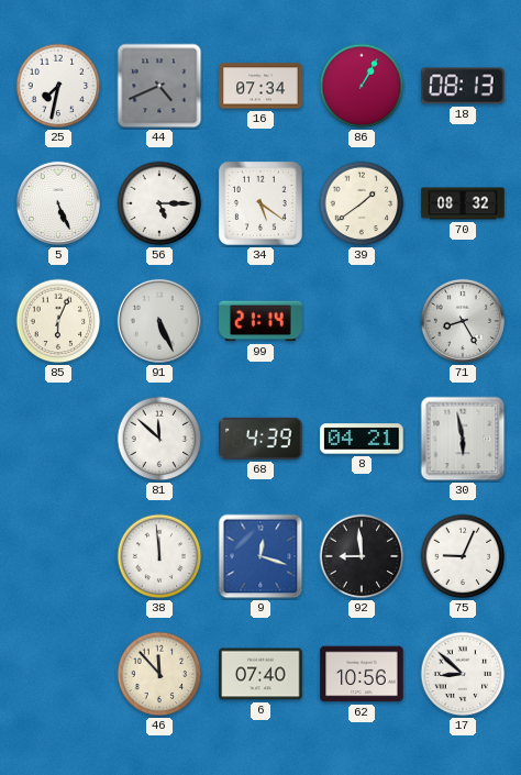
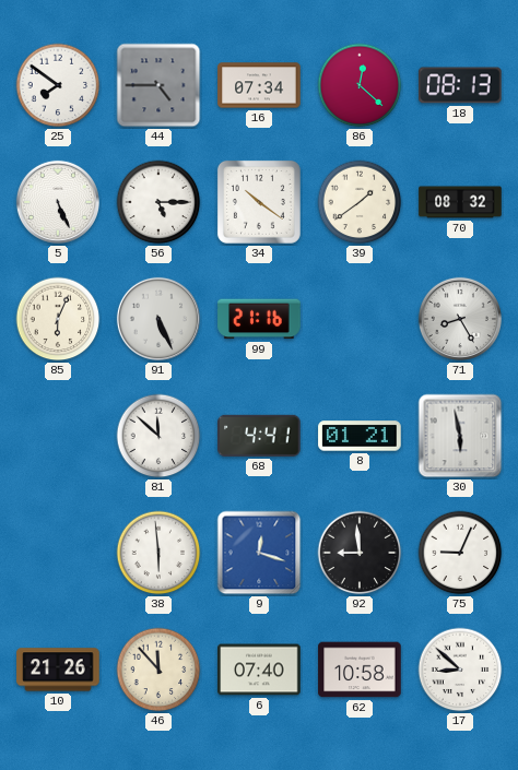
25: 7:32 -> 7:51
44: 4:41 -> 4:45
86: 1:05 -> 12:22
34: 5:21 -> 10:21
99: 21:14 -> 21:16
68: 4:39 -> 4:41
8: 04:21 -> 01:21
38: 11:59 -> 5:59
10: none -> 21:26
62: 10:56 -> 10:58
